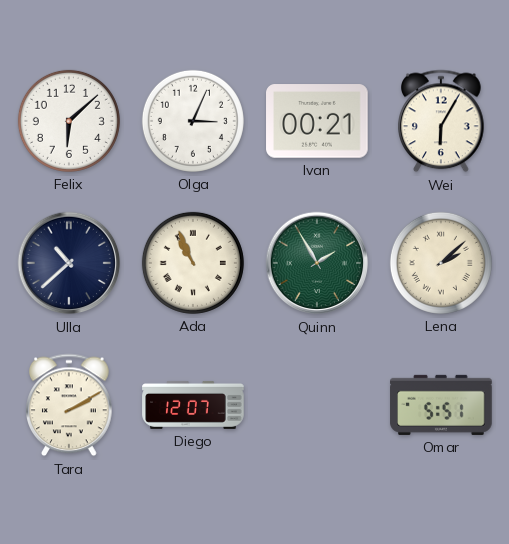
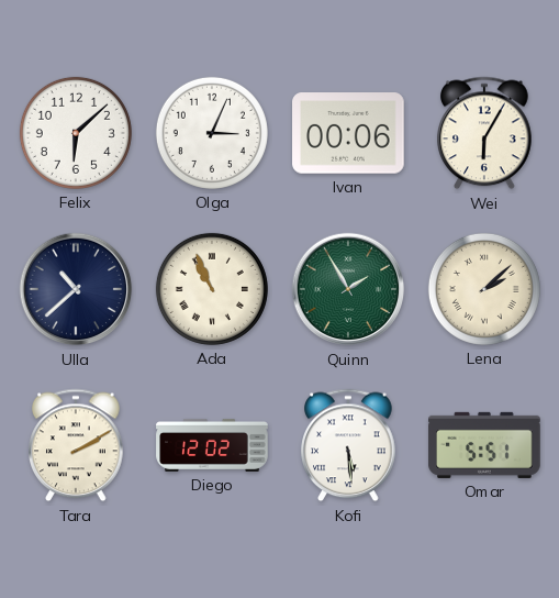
Ivan: 00:21 -> 00:06
Diego: 12:07 -> 12:02
Kofi: none -> 5:29
